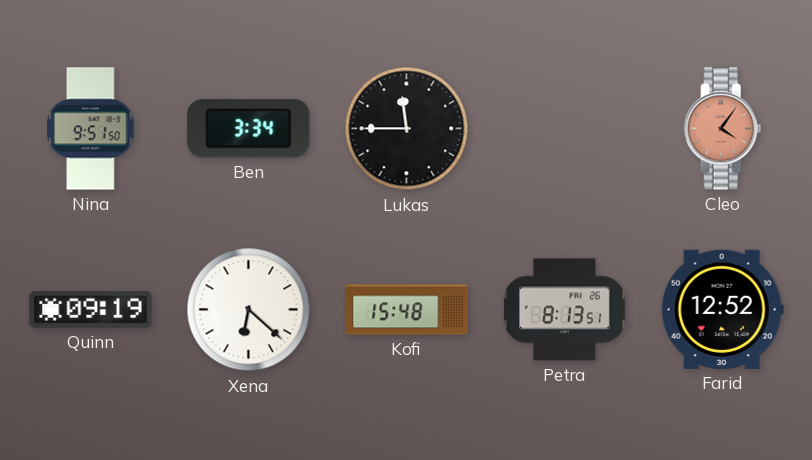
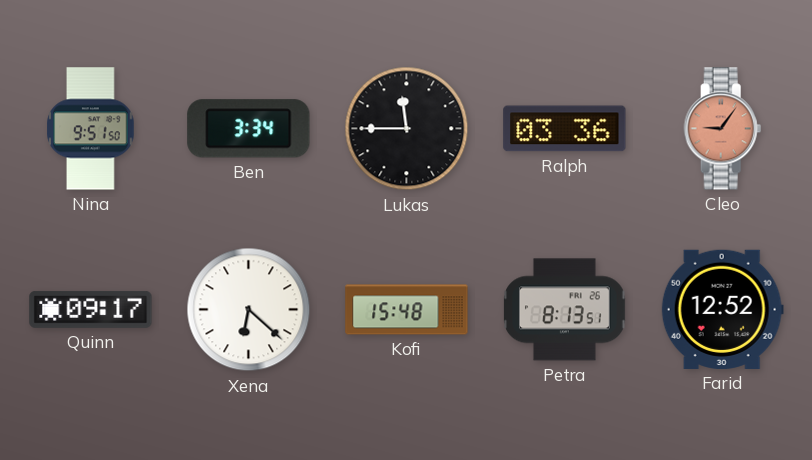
Ralph: none -> 03:36
Cleo: 4:06 -> 9:06
Quinn: 09:19 -> 09:17
